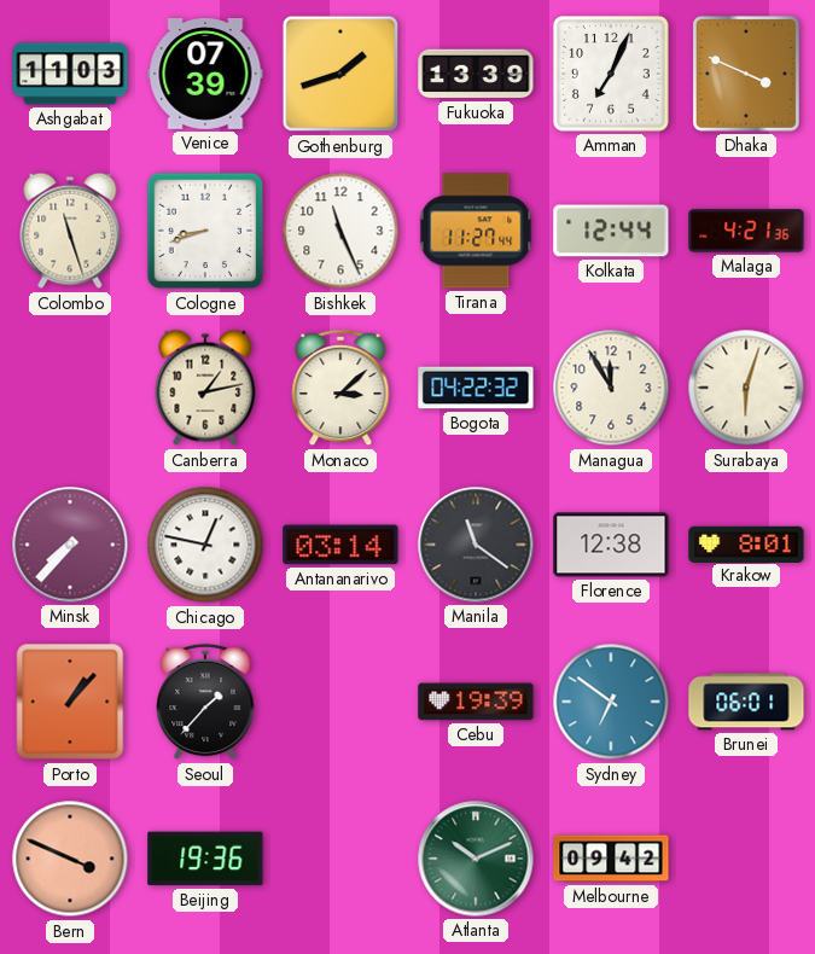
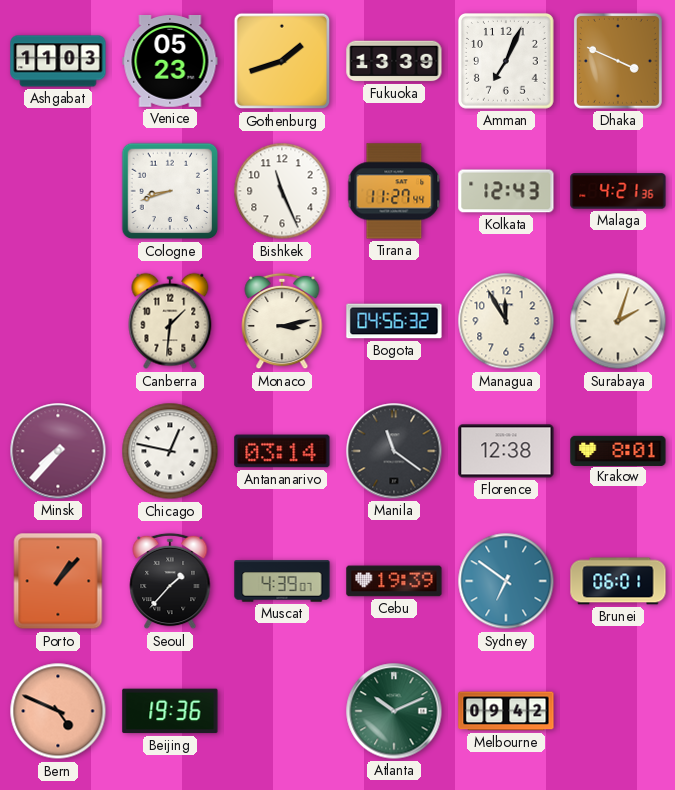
Venice: 07:39 -> 05:23
Colombo: 11:27 -> none
Kolkata: 12:44 -> 12:43
Canberra: 1:13 -> 1:31
Monaco: 3:08 -> 3:13
Bogota: 04:22 -> 04:56
Surabaya: 6:03 -> 2:03
Muscat: none -> 4:39
Bern: 3:49 -> 4:49
